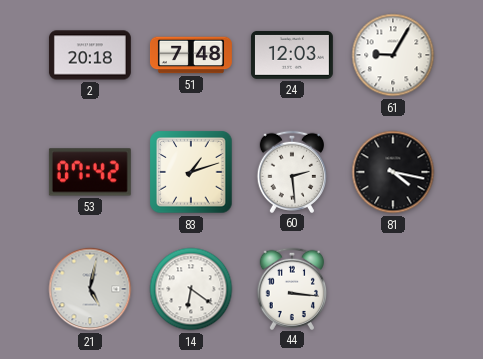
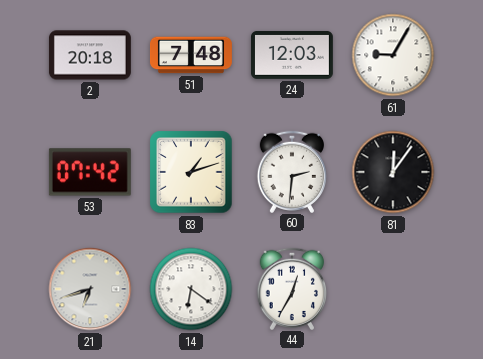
60: 2:29 -> 2:31
81: 4:17 -> 12:06
21: 5:02 -> 6:42
44: 3:16 -> 12:35
